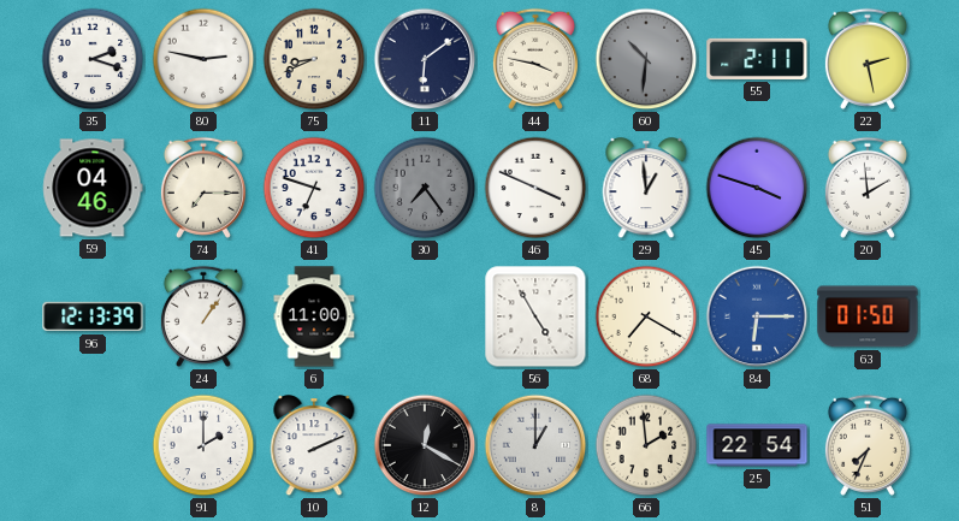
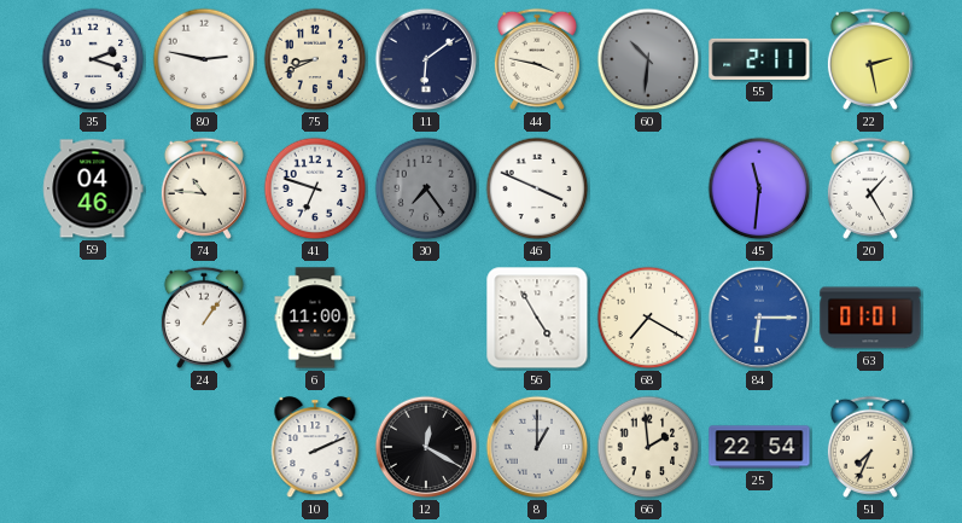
74: 7:15 -> 10:46
29: 12:59 -> none
45: 3:48 -> 11:31
20: 1:59 -> 1:25
96: 12:13 -> none
63: 01:50 -> 01:01
91: 2:00 -> none
